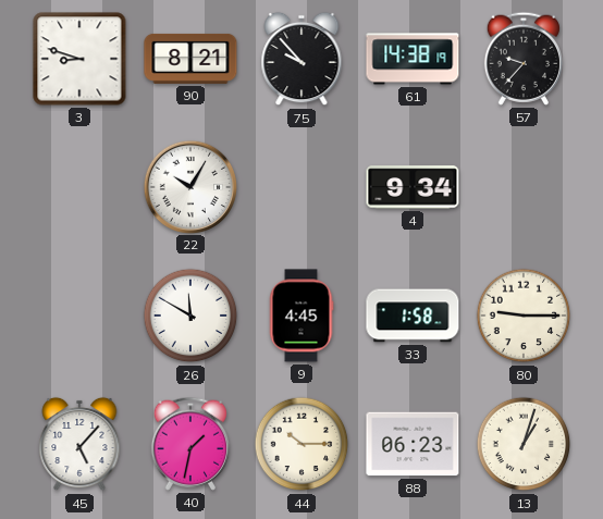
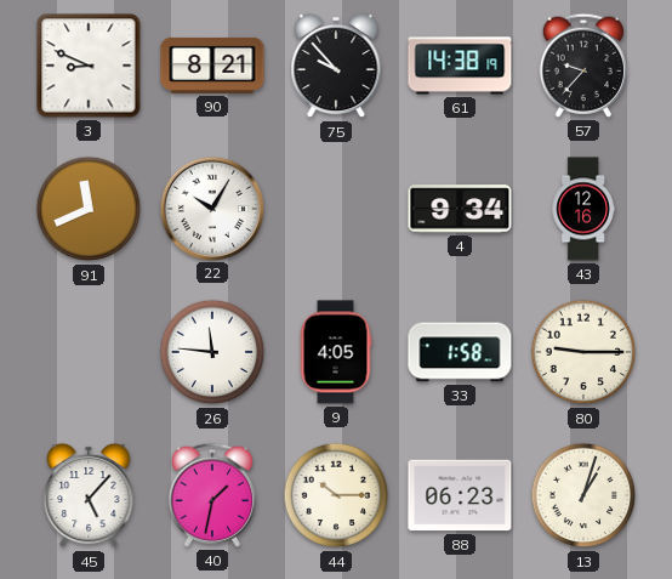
3: 8:48 -> 8:49
91: none -> 11:41
43: none -> 12:16
26: 11:50 -> 11:46
9: 4:45 -> 4:05
